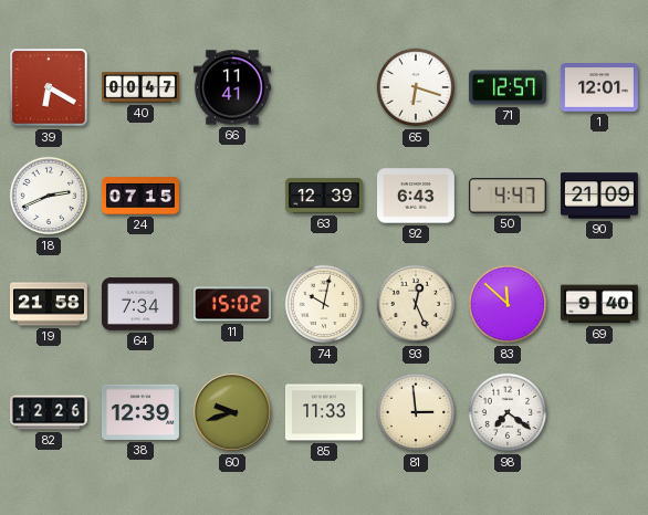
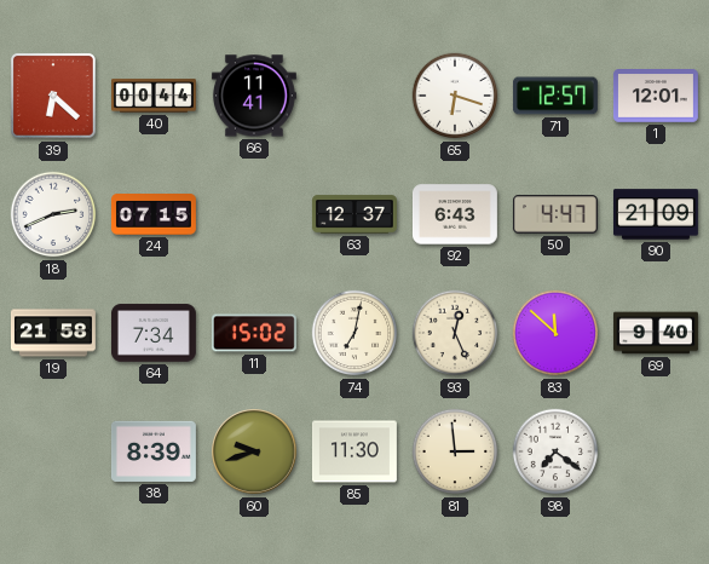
39: 6:20 -> 6:22
40: 00:47 -> 00:44
63: 12:39 -> 12:37
74: 10:02 -> 7:02
82: 12:26 -> none
38: 12:39 -> 8:39
85: 11:33 -> 11:30
